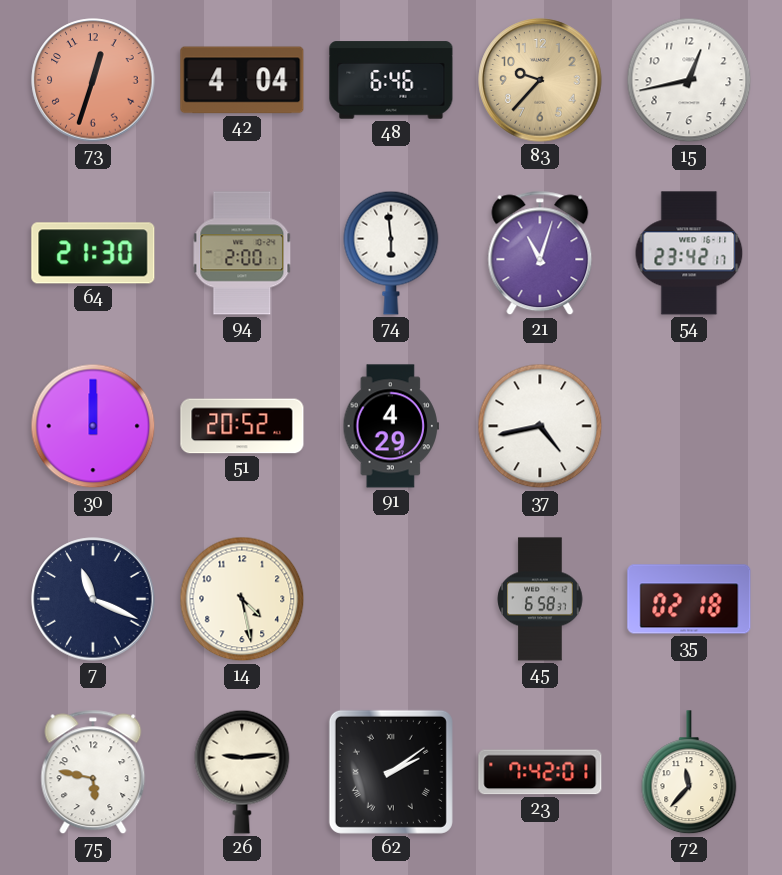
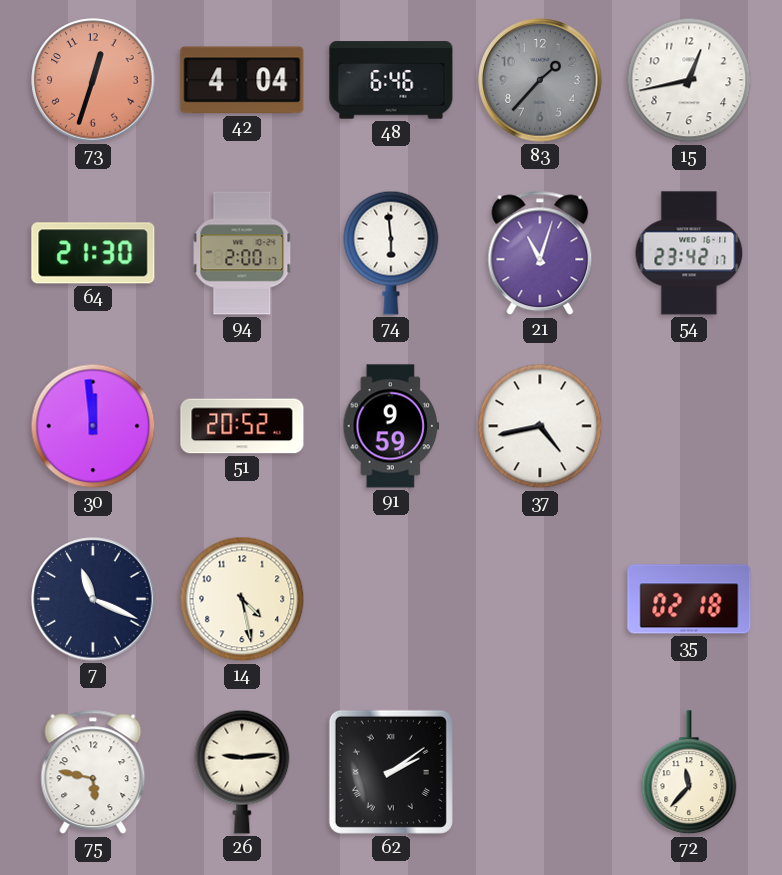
83: 9:37 -> 1:37
83 dial: champagne -> grey
30: 12:00 -> 11:59
91: 4:29 -> 9:59
45: 6:58 -> none
23: 7:42 -> none
